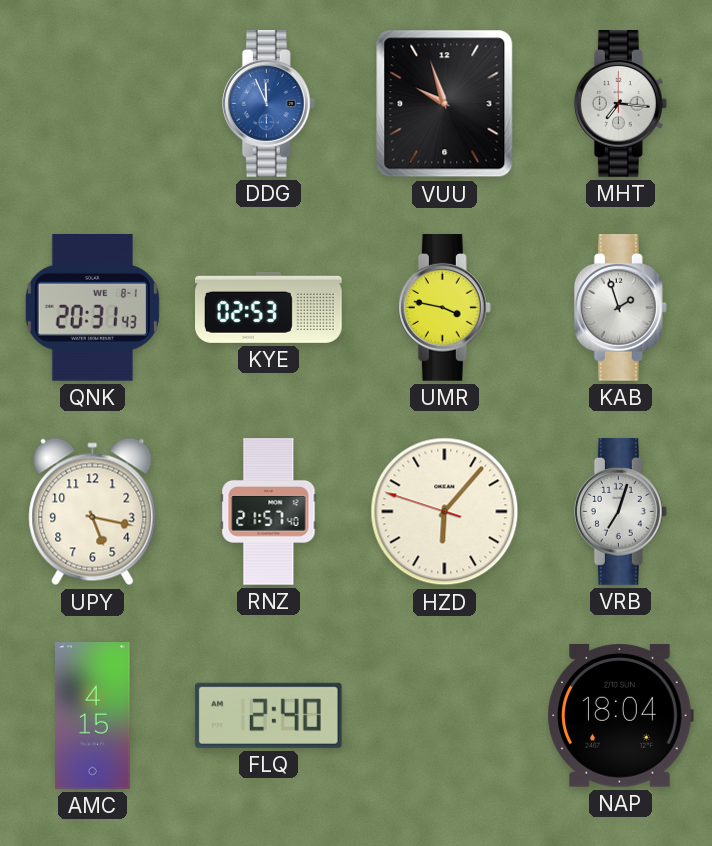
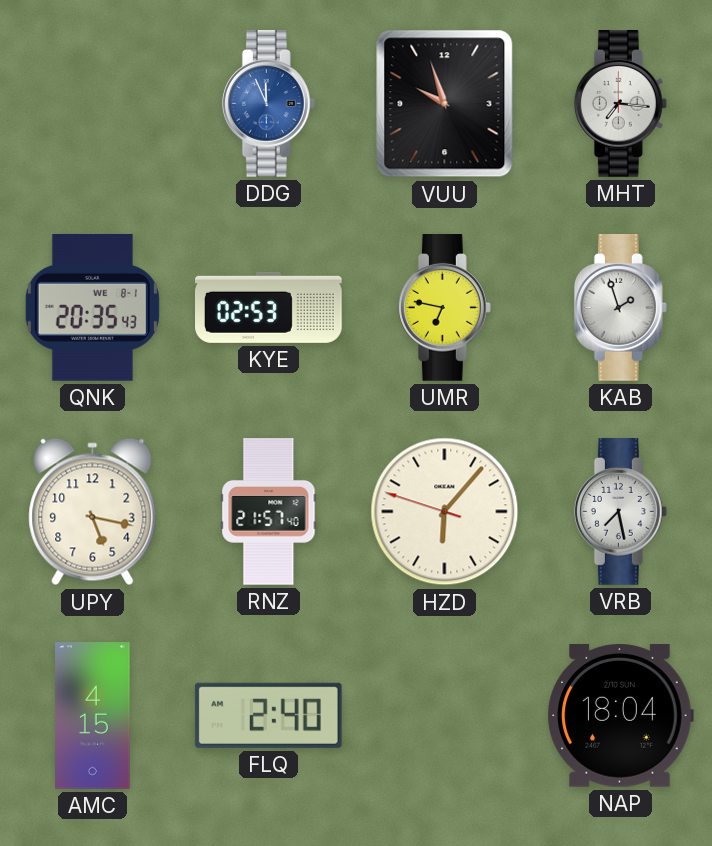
QNK: 20:31 -> 20:35
UMR: 3:47 -> 6:47
VRB: 7:03 -> 7:28
